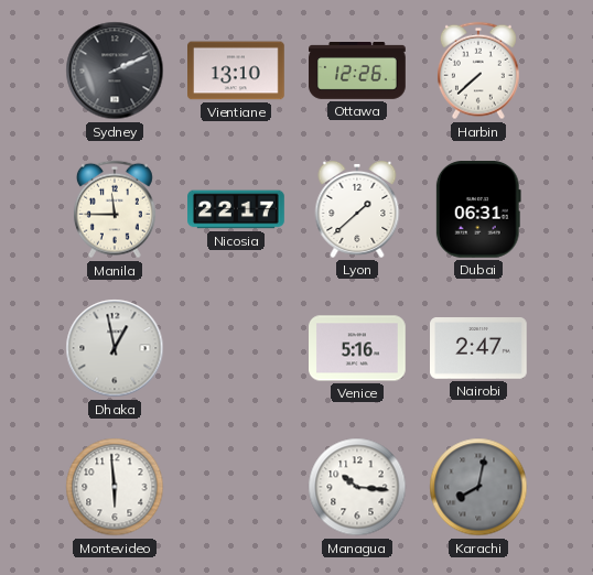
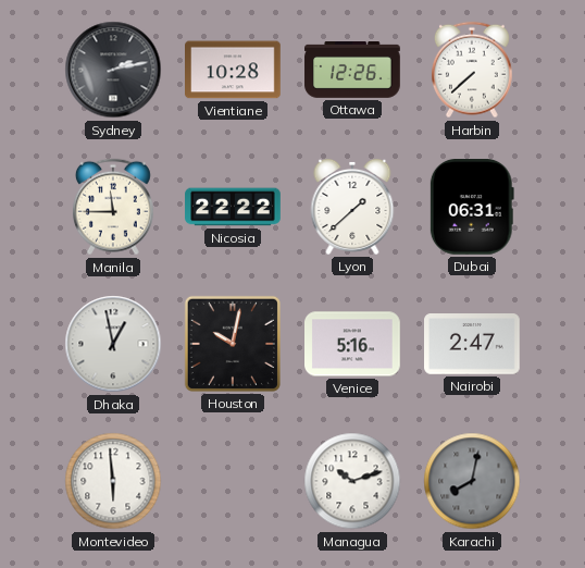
Sydney: 2:11 -> 2:13
Vientiane: 13:10 -> 10:28
Nicosia: 22:17 -> 22:22
Houston: none -> 10:02
Managua: 10:16 -> 10:12
